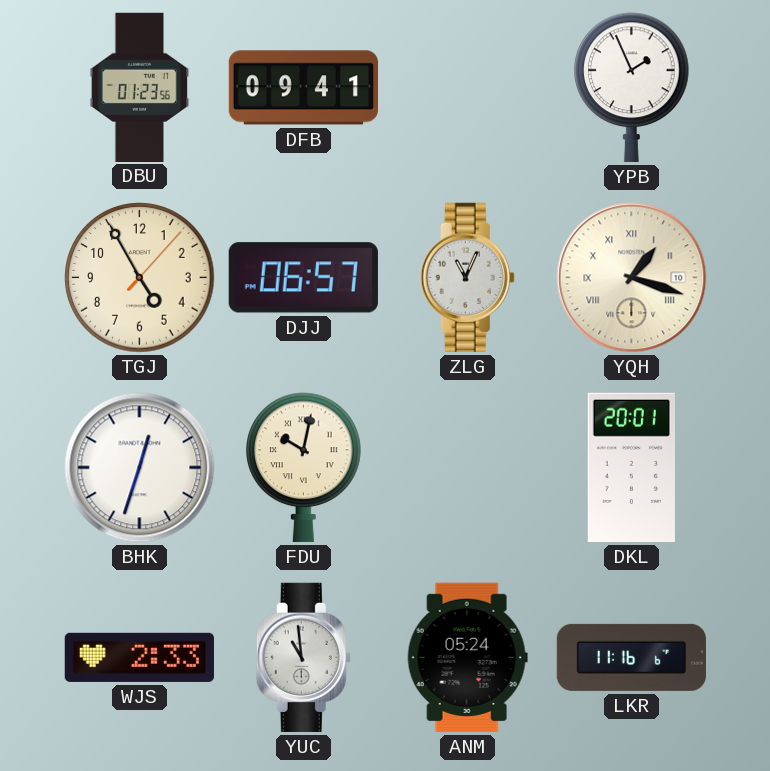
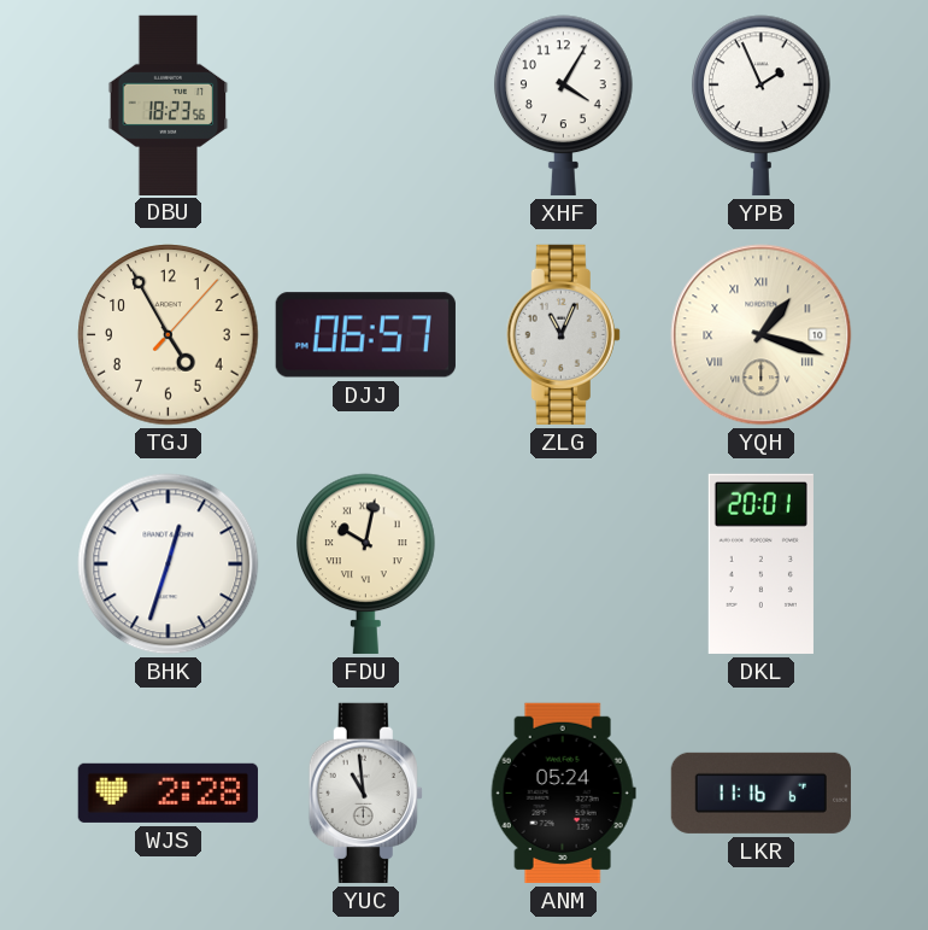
DBU: 01:23 -> 18:23
DFB: 09:41 -> none
XHF: none -> 4:05
WJS: 2:33 -> 2:28
